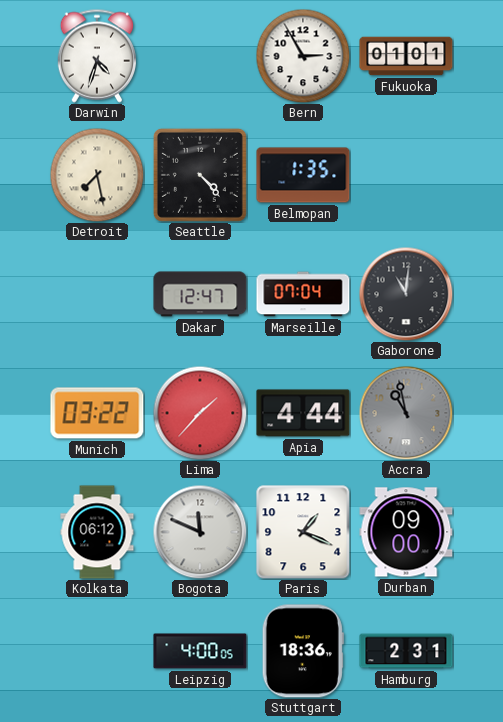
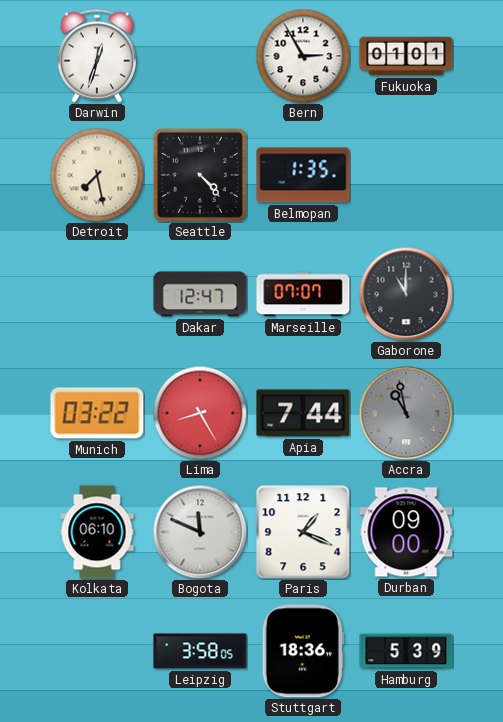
Darwin: 4:33 -> 12:33
Marseille: 07:04 -> 07:07
Gaborone: 11:01 -> 11:00
Lima: 1:37 -> 8:25
Apia: 4:44 -> 7:44
Kolkata: 06:12 -> 06:10
Leipzig: 4:00 -> 3:58
Hamburg: 2:31 -> 5:39
